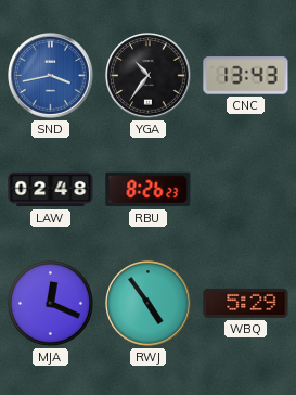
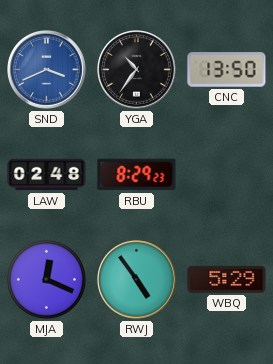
SND: 3:43 -> 3:41
CNC: 13:43 -> 13:50
RBU: 8:26 -> 8:29
